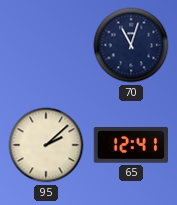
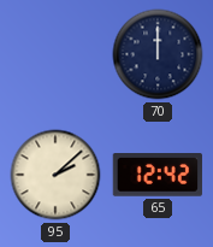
70: 11:03 -> 12:00
65: 12:41 -> 12:42
